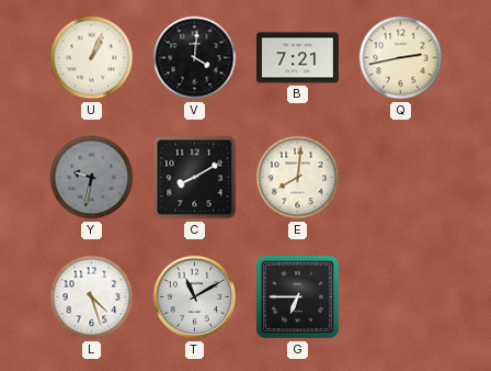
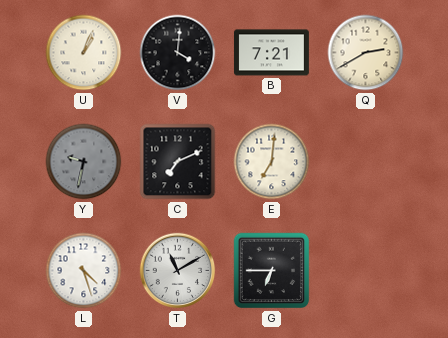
Q: 2:43 -> 2:40
C: 8:10 -> 7:11
E: 8:01 -> 7:01
